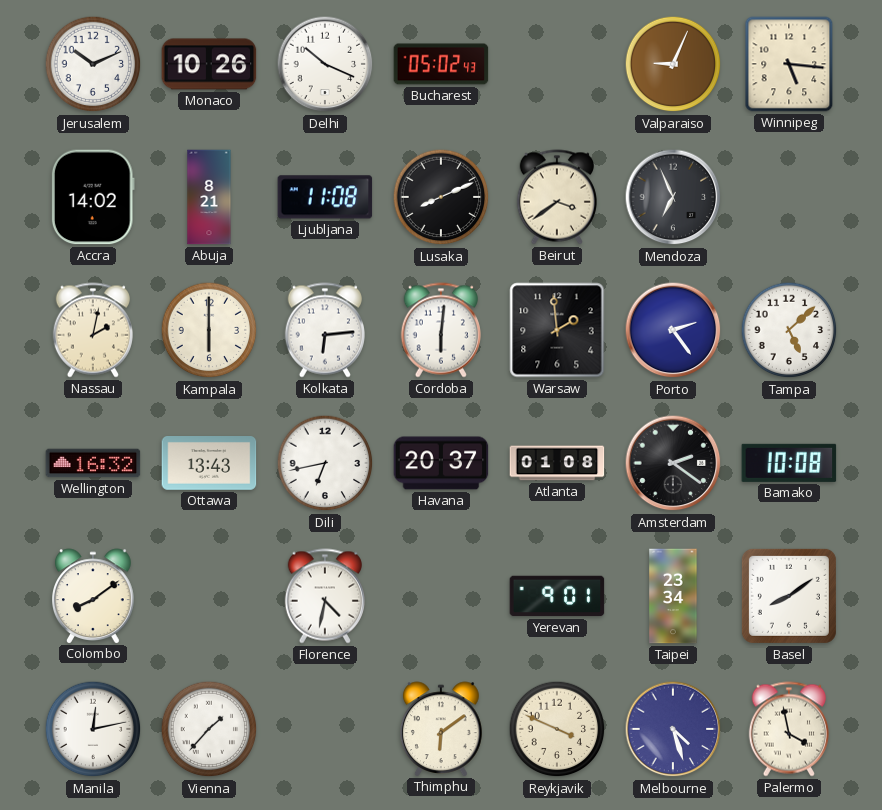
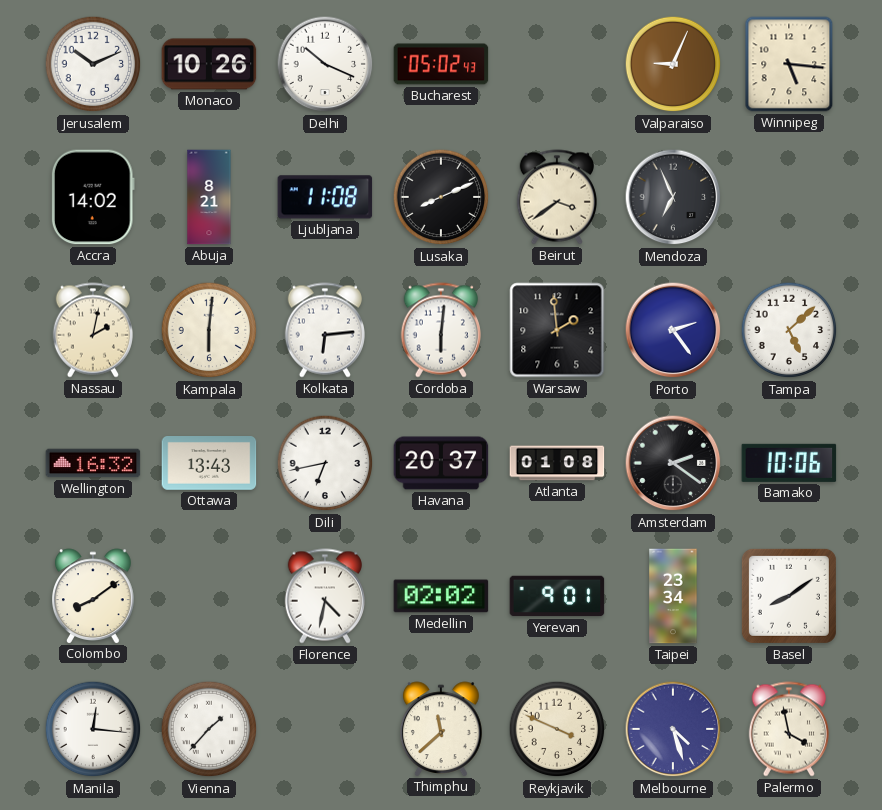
Kampala: 6:00 -> 6:01
Bamako: 10:08 -> 10:06
Medellin: none -> 02:02
Manila: 12:13 -> 12:16
Thimphu: 6:09 -> 11:38
